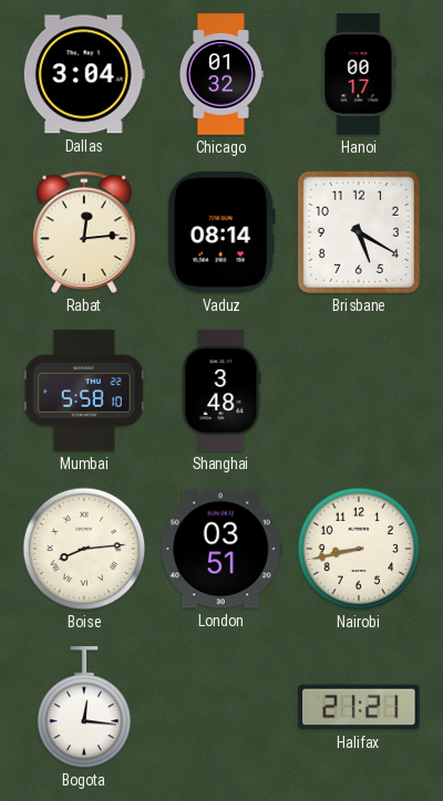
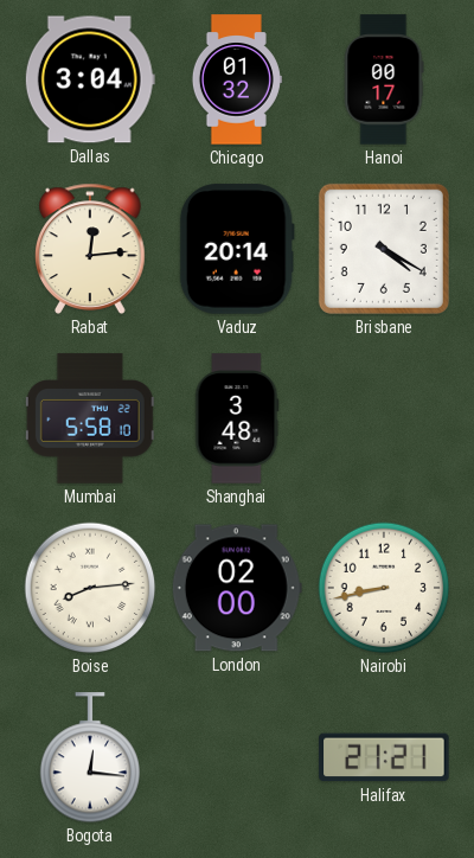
Vaduz: 08:14 -> 20:14
Brisbane: 5:20 -> 4:20
London: 03:51 -> 02:00
